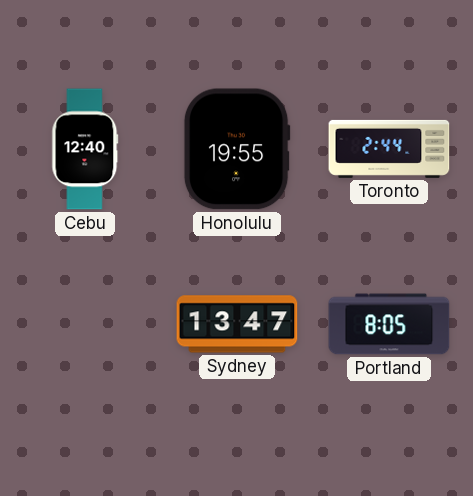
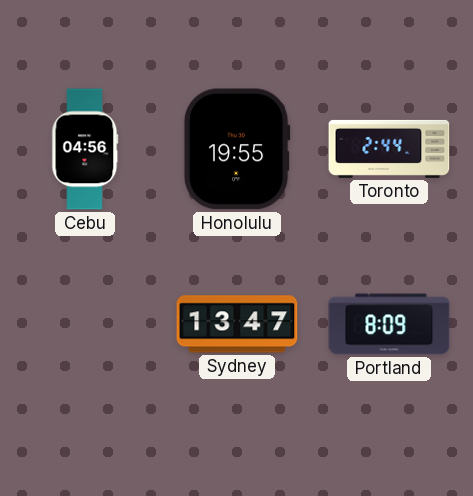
Cebu: 12:40 -> 04:56
Portland: 8:05 -> 8:09
